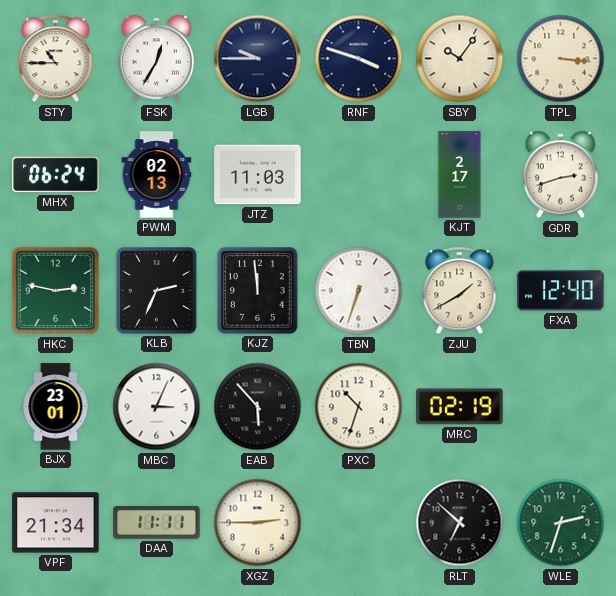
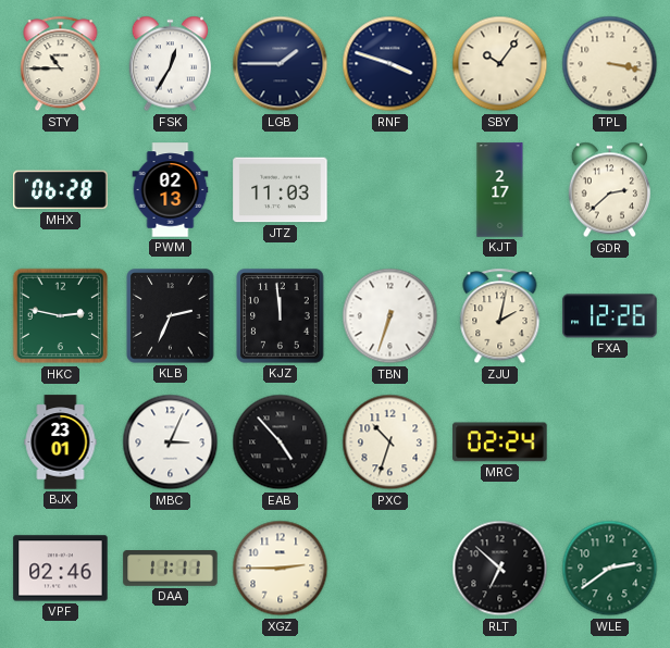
LGB: 9:45 -> 1:45
TPL: 3:16 -> 3:17
MHX: 06:24 -> 06:28
GDR: 2:42 -> 2:38
ZJU: 1:40 -> 2:02
FXA: 12:40 -> 12:26
EAB: 5:53 -> 4:53
MRC: 02:19 -> 02:24
VPF: 21:34 -> 02:46
WLE: 2:33 -> 2:39
